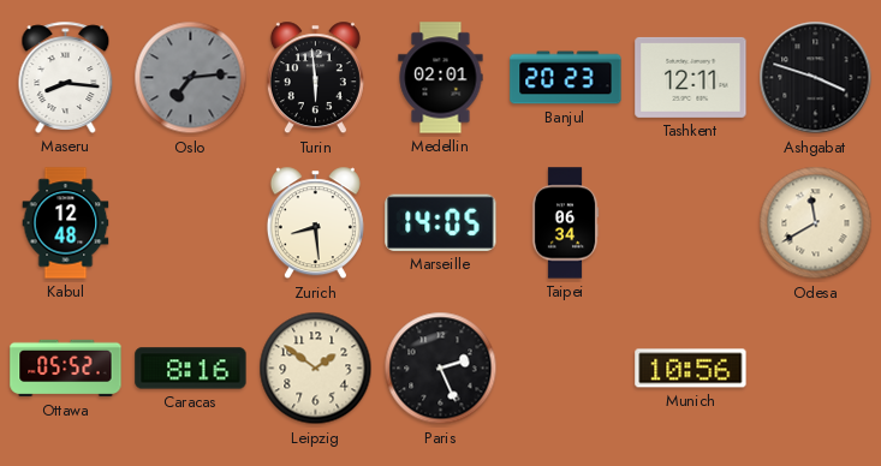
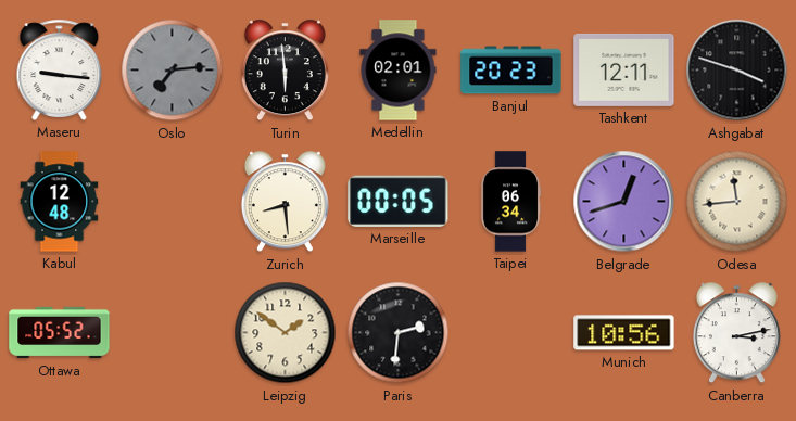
Maseru: 8:16 -> 9:16
Marseille: 14:05 -> 00:05
Belgrade: none -> 12:42
Odesa: 11:40 -> 11:44
Caracas: 8:16 -> none
Paris: 2:26 -> 2:31
Canberra: none -> 3:13
